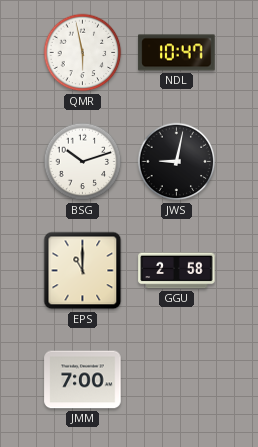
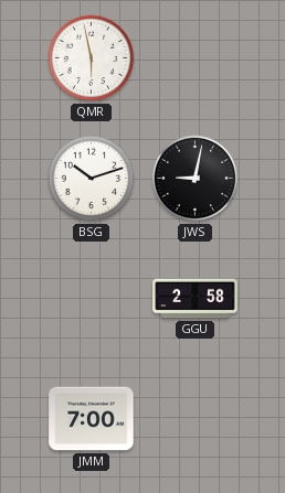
NDL: 10:47 -> none
EPS: 11:00 -> none
